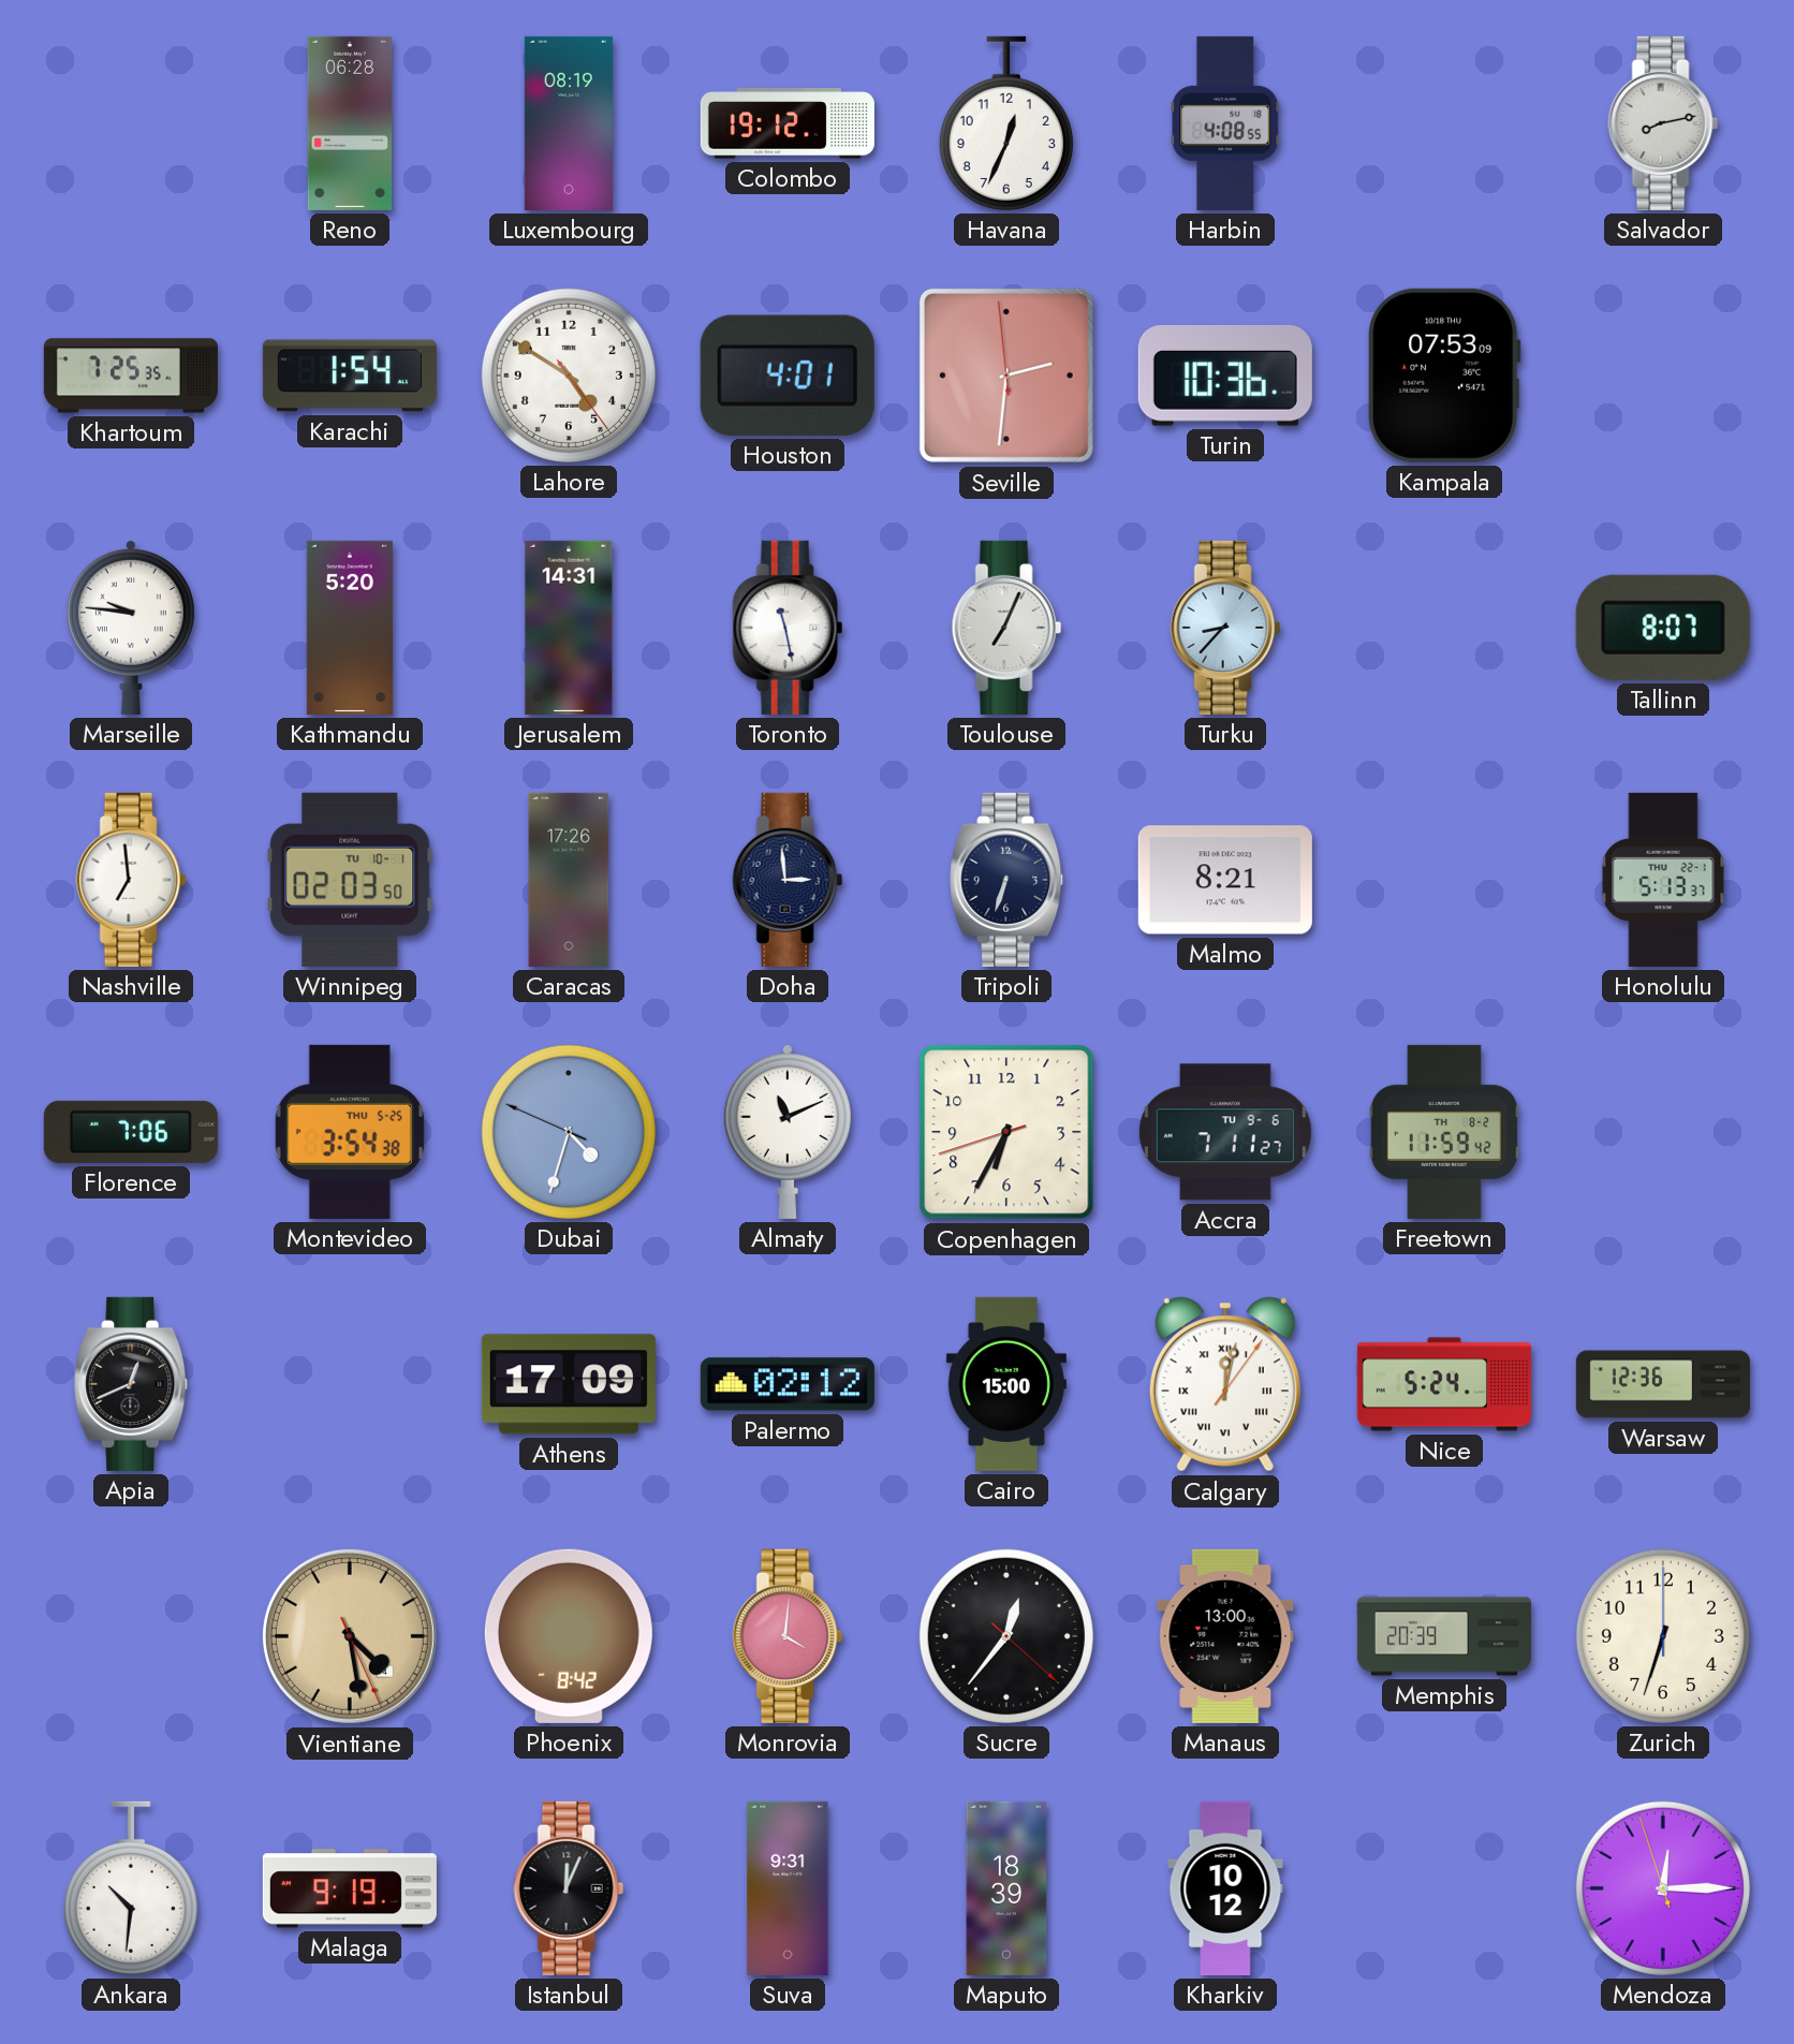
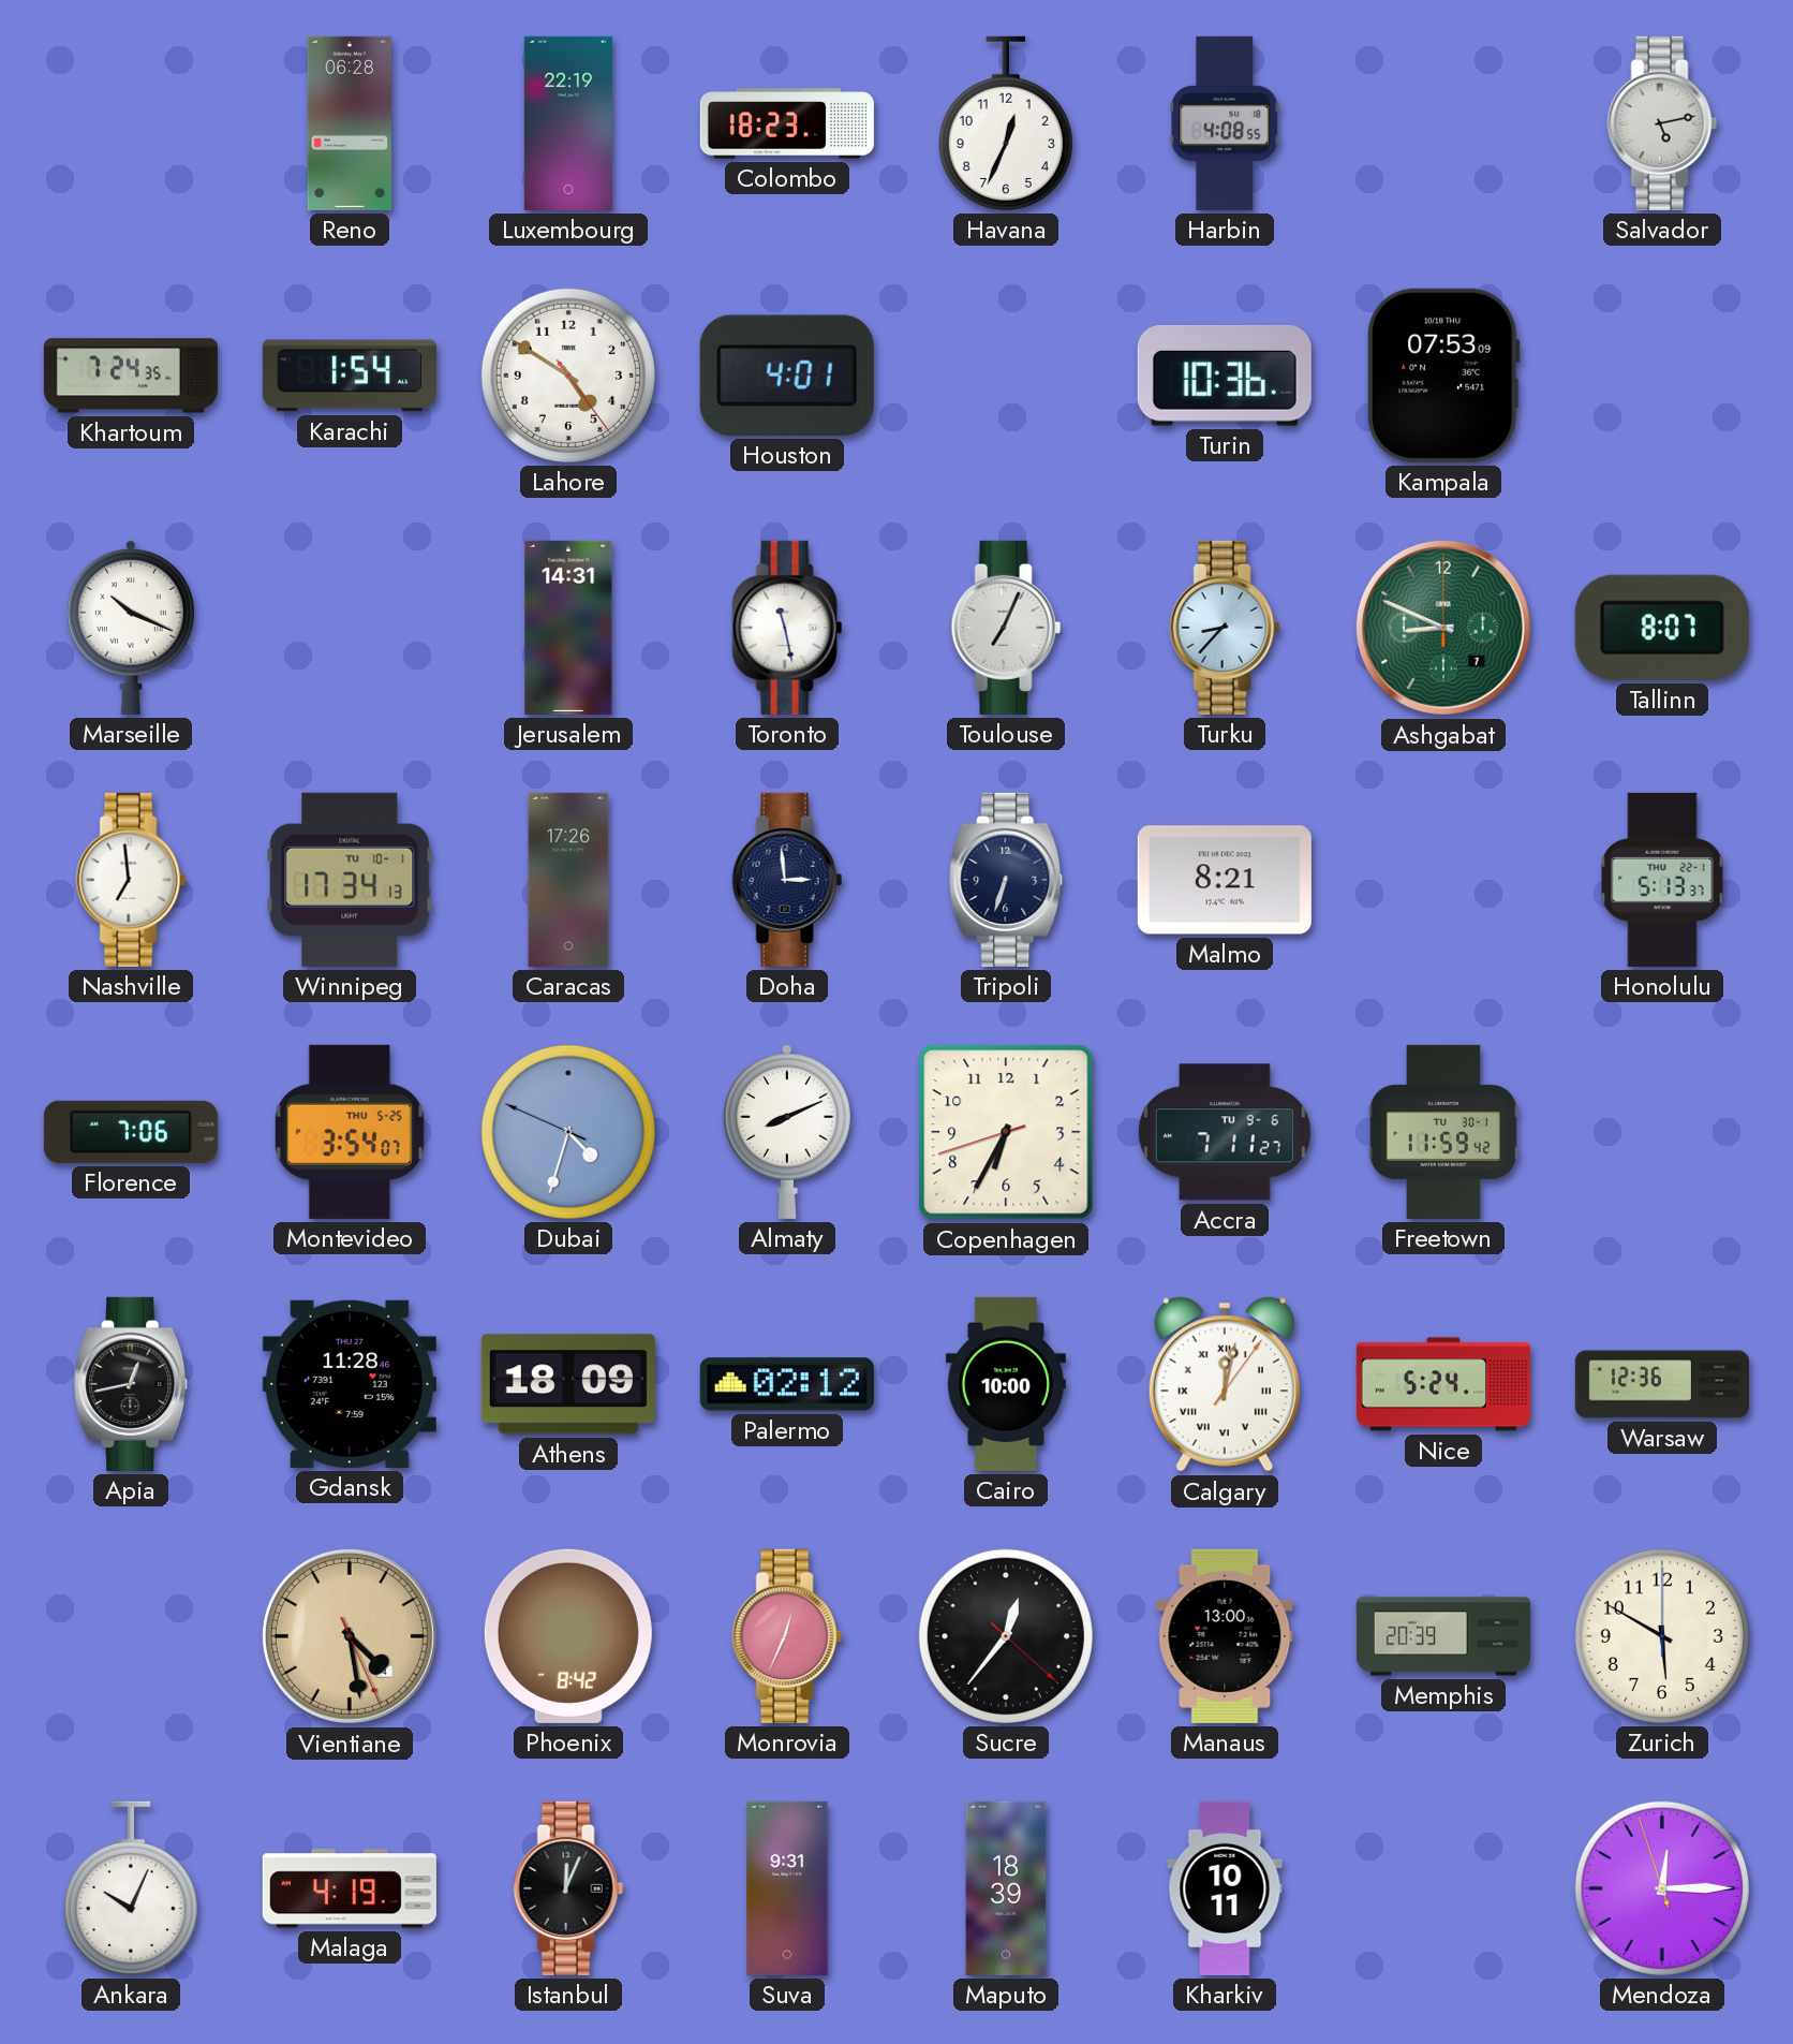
Luxembourg: 08:19 -> 22:19
Colombo: 19:12 -> 18:23
Salvador: 8:13 -> 5:13
Khartoum: 7:25 -> 7:24
Seville: 2:30 -> none
Marseille: 9:46 -> 10:19
Kathmandu: 5:20 -> none
Ashgabat: none -> 8:49
Winnipeg: 02:03 -> 17:34
Montevideo: 3:54:38 -> 3:54:07
Almaty: 11:11 -> 8:11
Freetown date: TH 8-2 -> TU 30-1
Apia: 12:41 -> 12:43
Gdansk: none -> 11:28
Athens: 17:09 -> 18:09
Cairo: 15:00 -> 10:00
Monrovia: 4:01 -> 12:34
Zurich: 6:33 -> 5:50
Ankara: 10:31 -> 10:04
Malaga: 9:19 -> 4:19
Kharkiv: 10:12 -> 10:11
